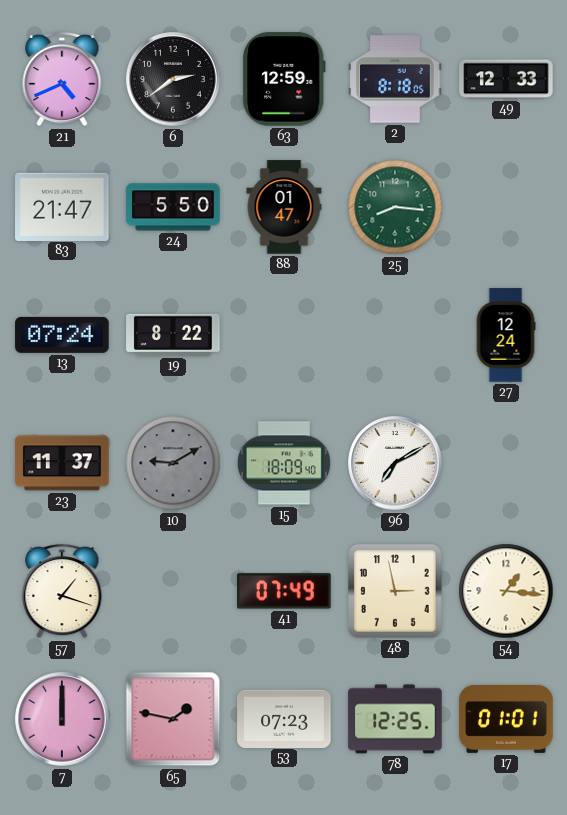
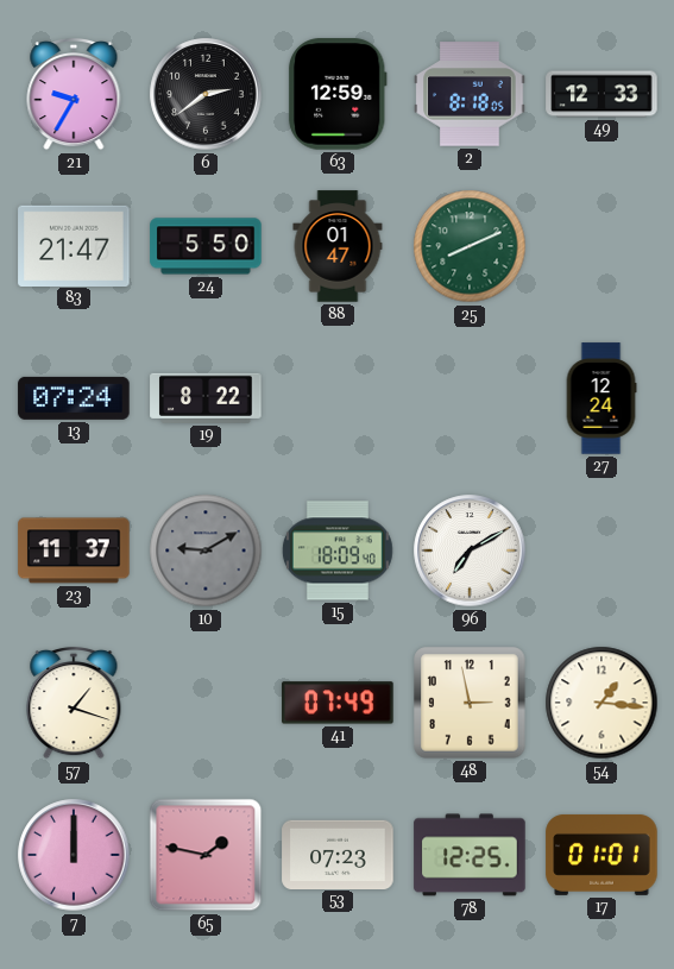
21: 4:41 -> 9:35
25: 8:16 -> 8:11
